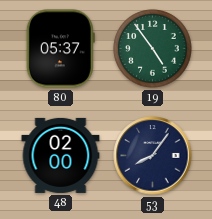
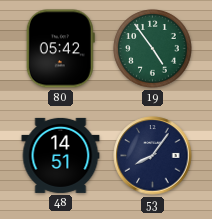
80: 05:37 -> 05:42
48: 02:00 -> 14:51
